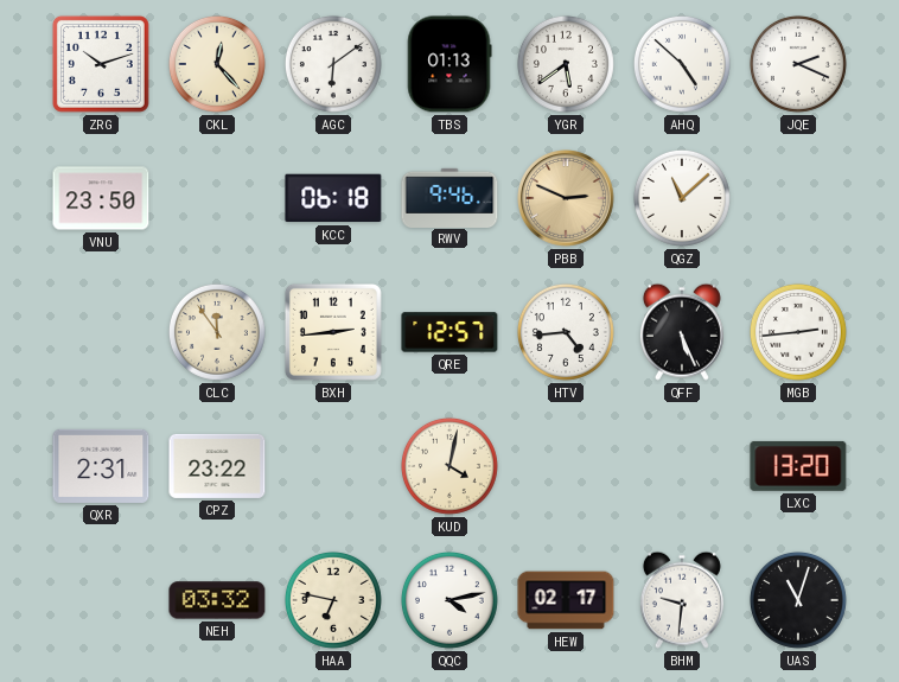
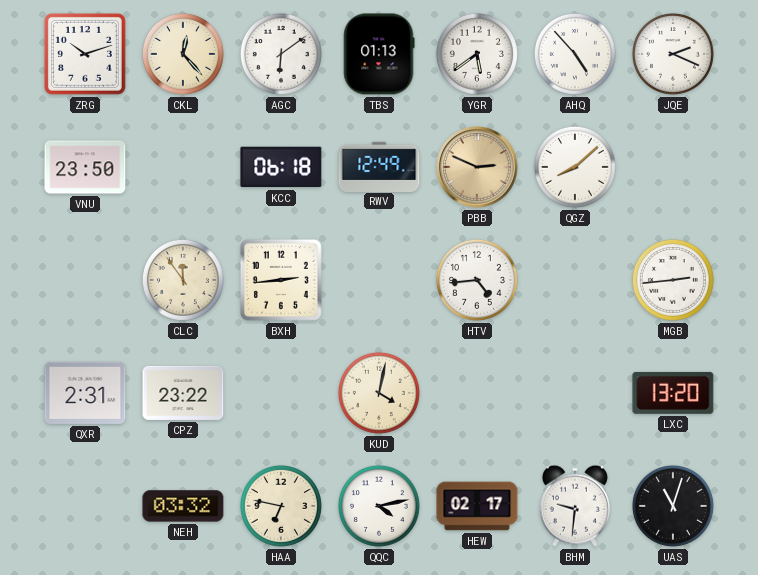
AHQ: 4:52 -> 4:53
RWV: 9:46 -> 12:49
QGZ: 11:08 -> 8:08
QRE: 12:57 -> none
QFF: 5:26 -> none
